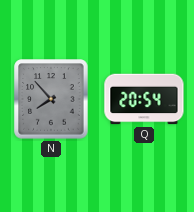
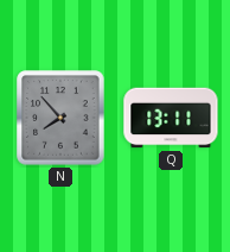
Q: 20:54 -> 13:11
